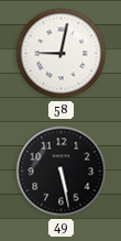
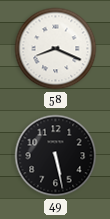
58: 9:02 -> 8:19
